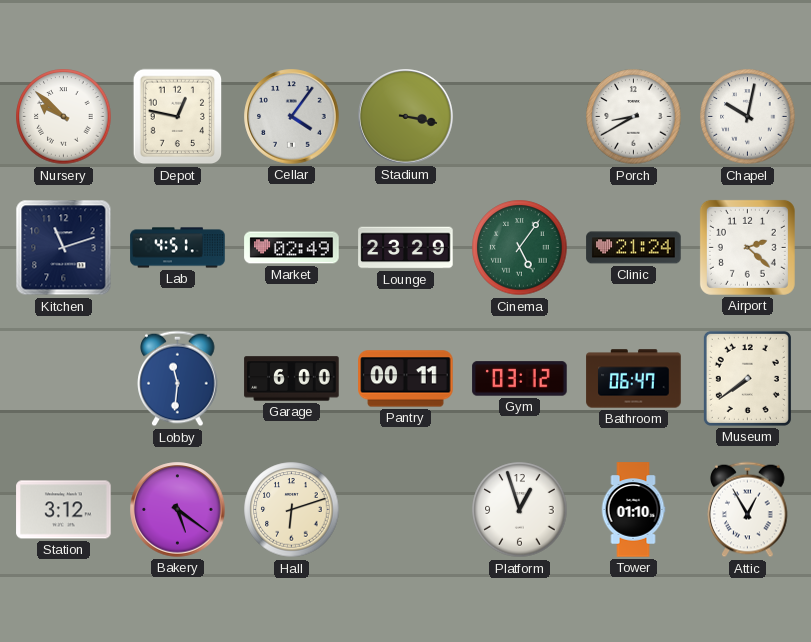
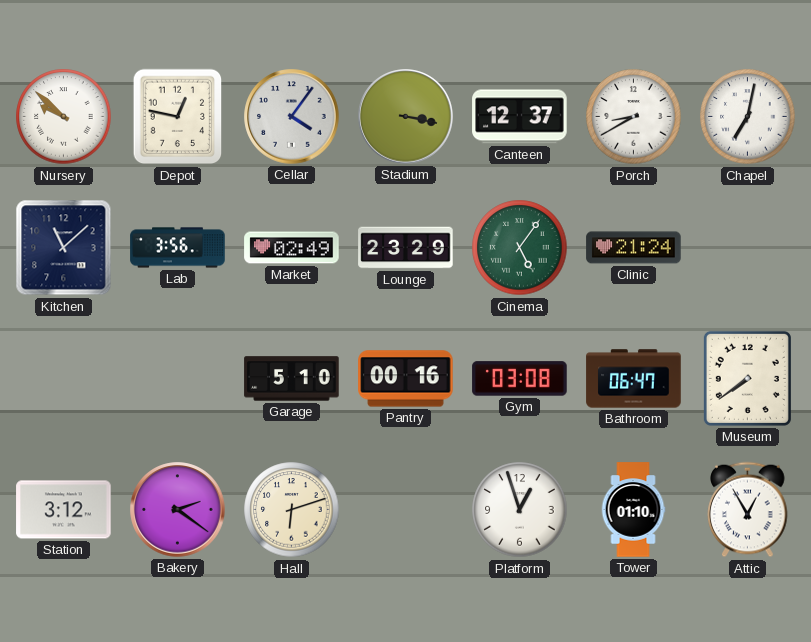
Canteen: none -> 12:37
Chapel: 10:02 -> 7:02
Kitchen: 11:12 -> 11:08
Lab: 4:51 -> 3:56
Airport: 2:22 -> none
Lobby: 11:31 -> none
Garage: 6:00 -> 5:10
Pantry: 00:11 -> 00:16
Gym: 03:12 -> 03:08
Bakery: 5:21 -> 2:21
